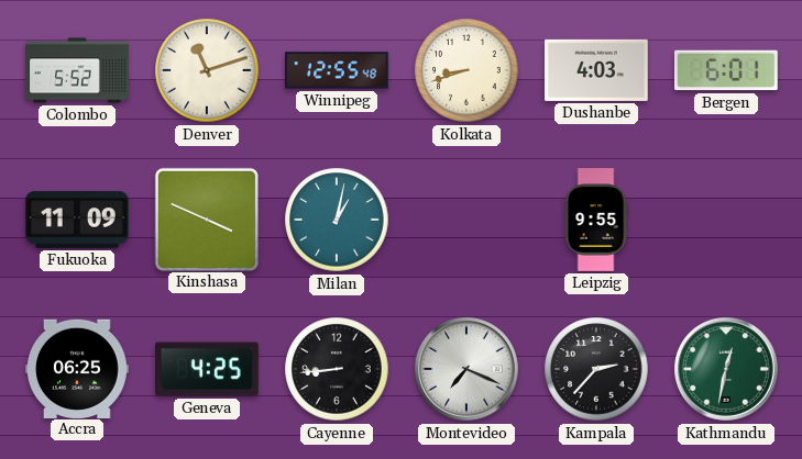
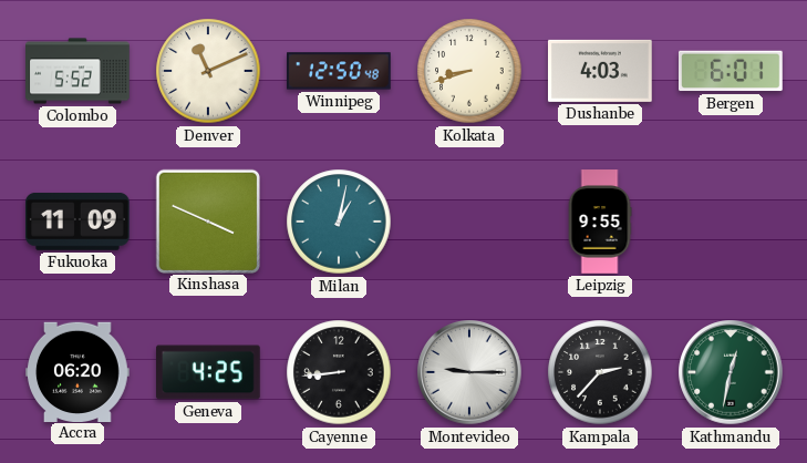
Denver: 11:12 -> 11:11
Winnipeg: 12:55 -> 12:50
Accra: 06:25 -> 06:20
Montevideo: 7:19 -> 9:15
